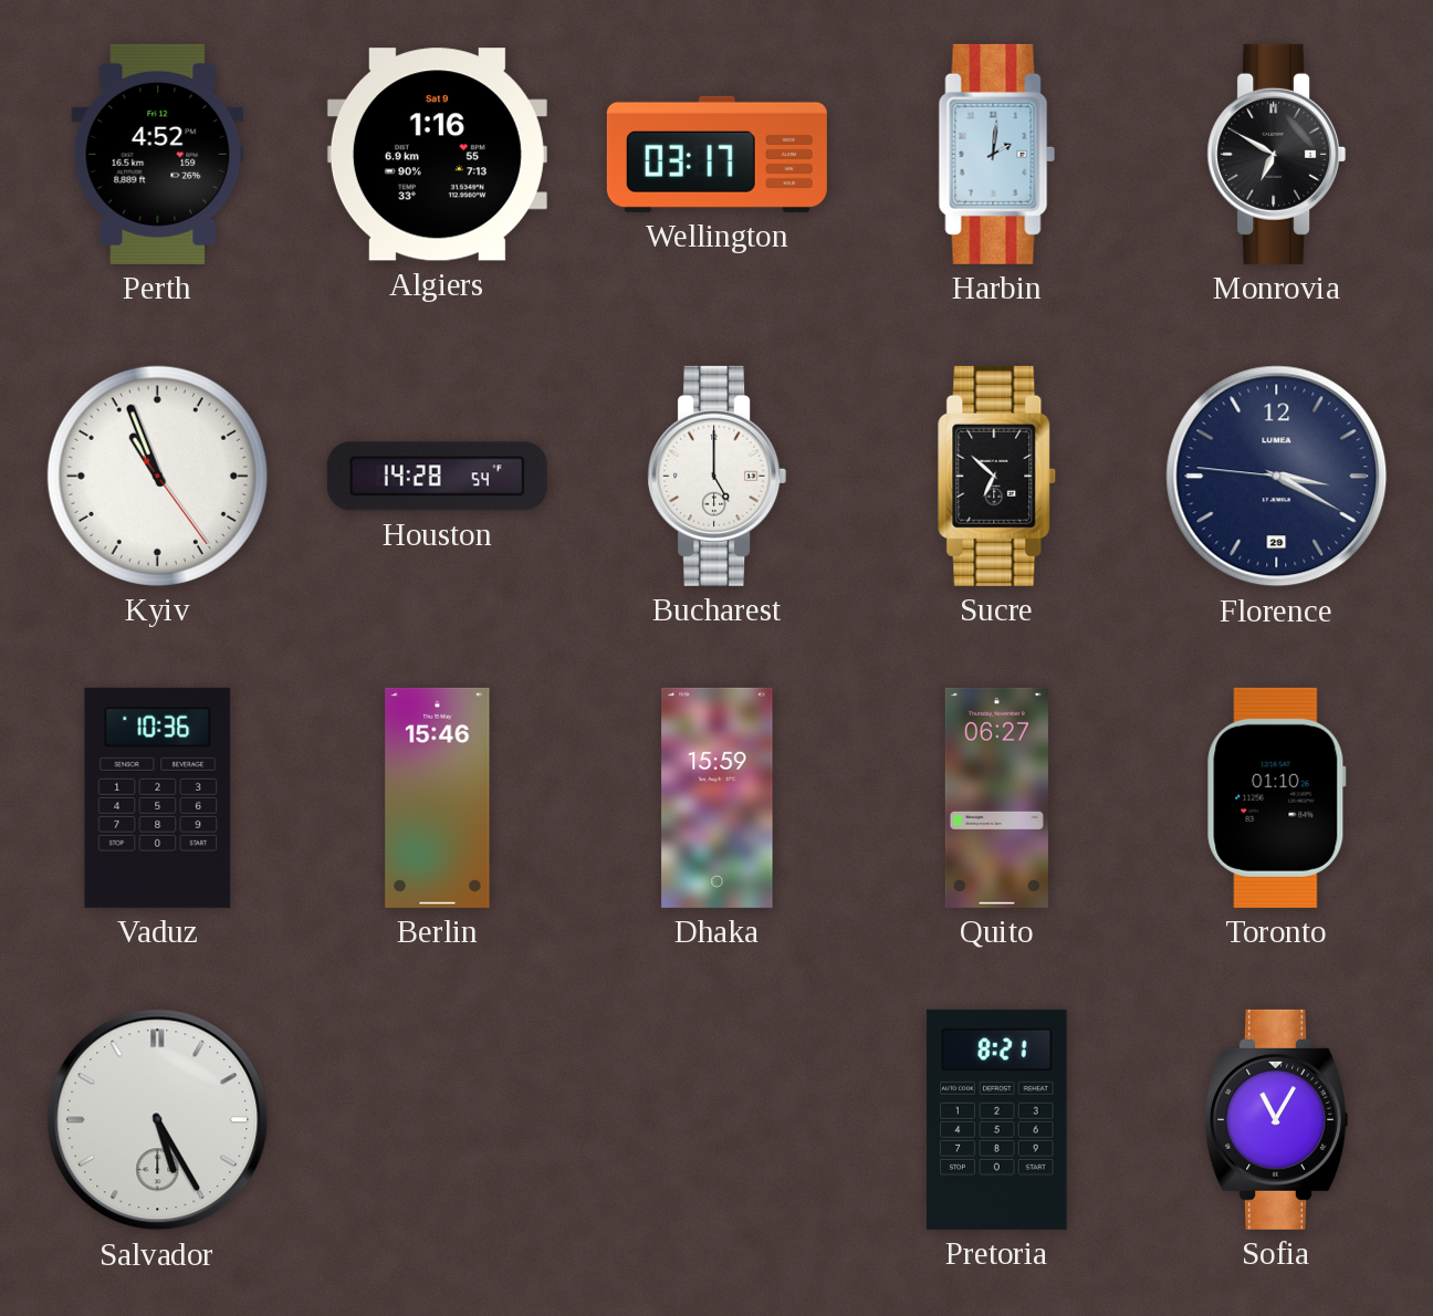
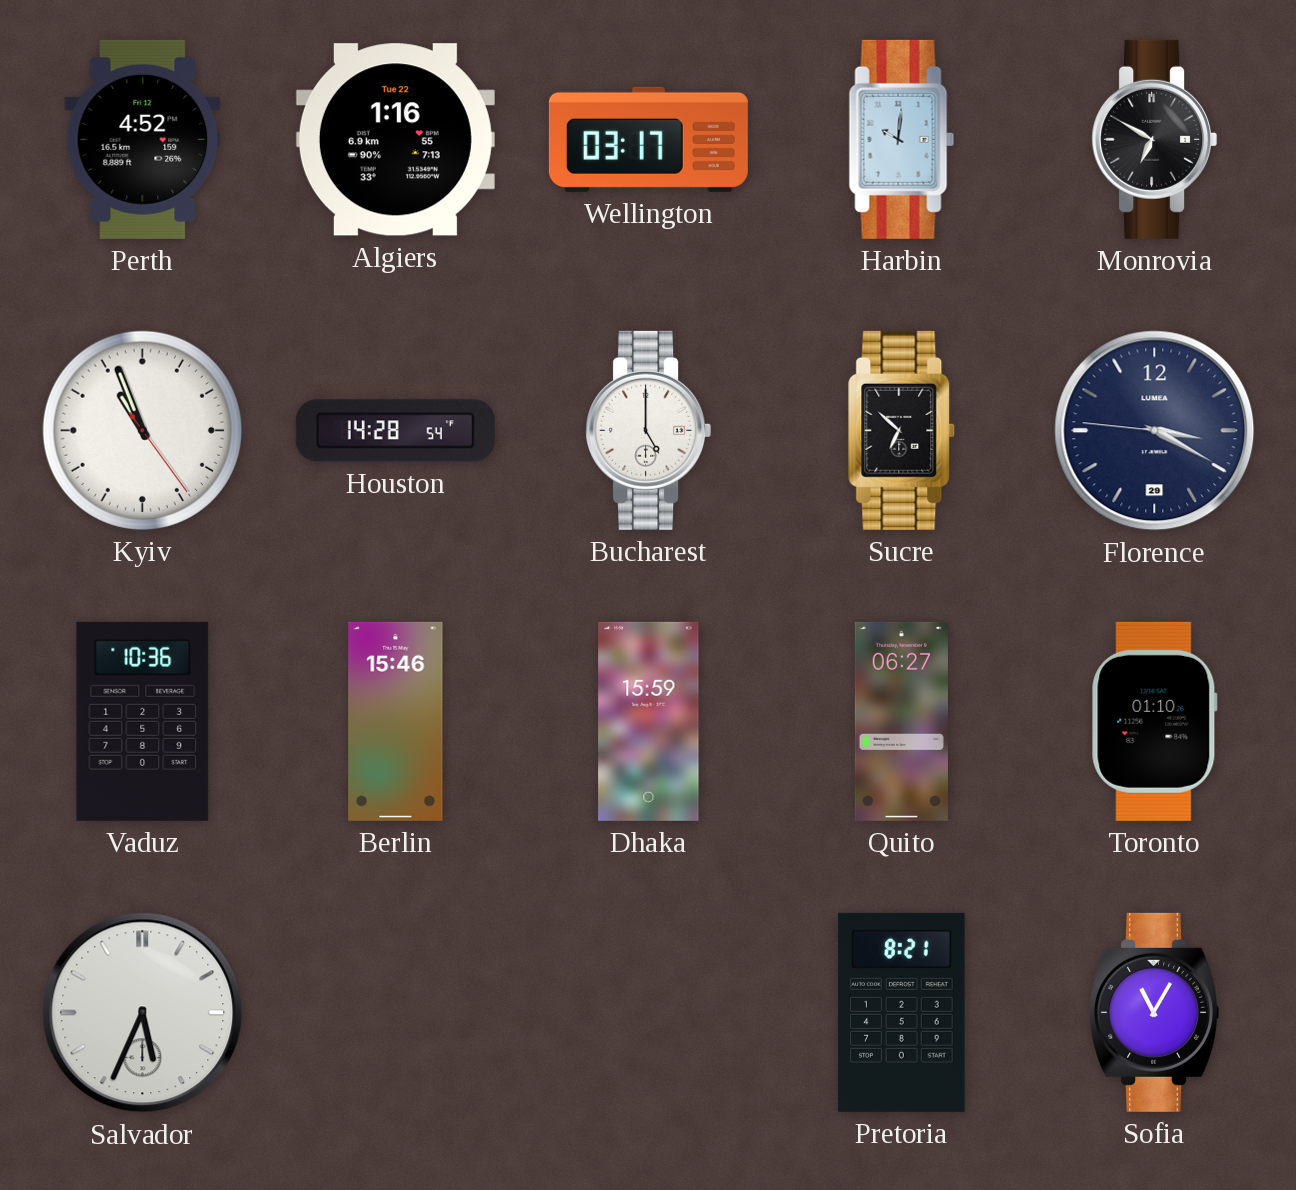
Algiers date: Sat 9 -> Tue 22
Harbin: 2:01 -> 10:01
Salvador: 5:25 -> 5:34
